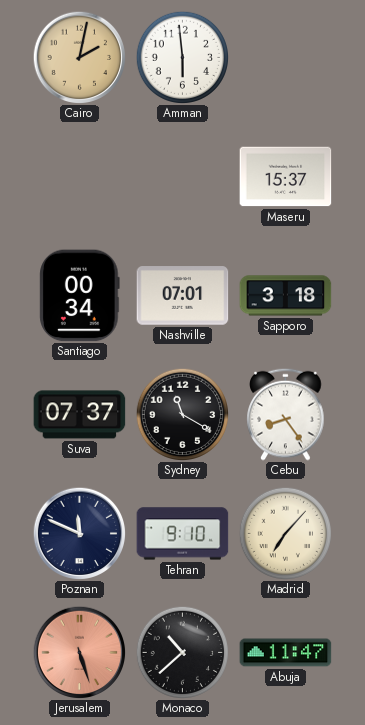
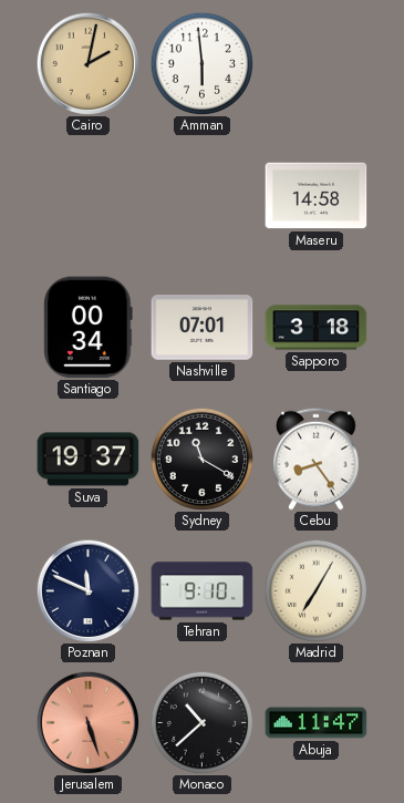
Maseru: 15:37 -> 14:58
Suva: 07:37 -> 19:37
Madrid: 7:07 -> 7:05
